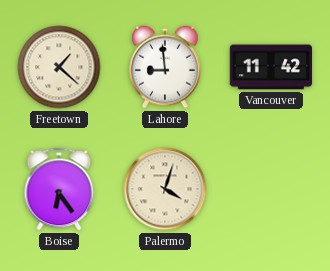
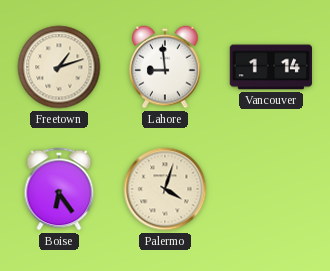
Freetown: 1:22 -> 1:12
Vancouver: 11:42 -> 1:14
